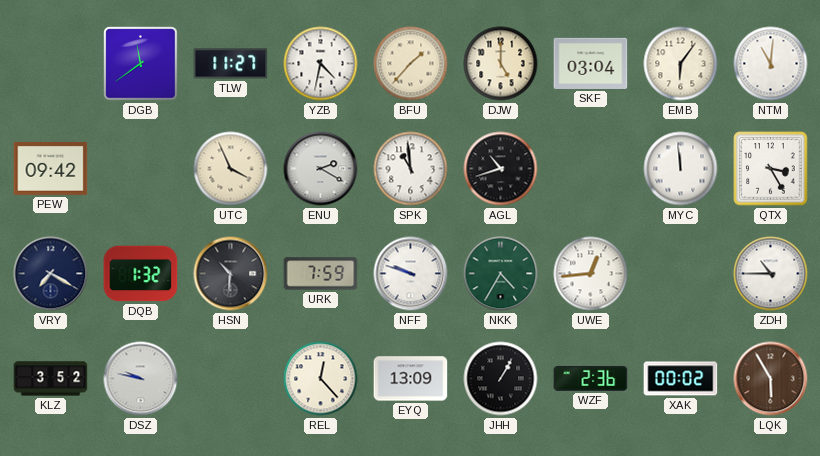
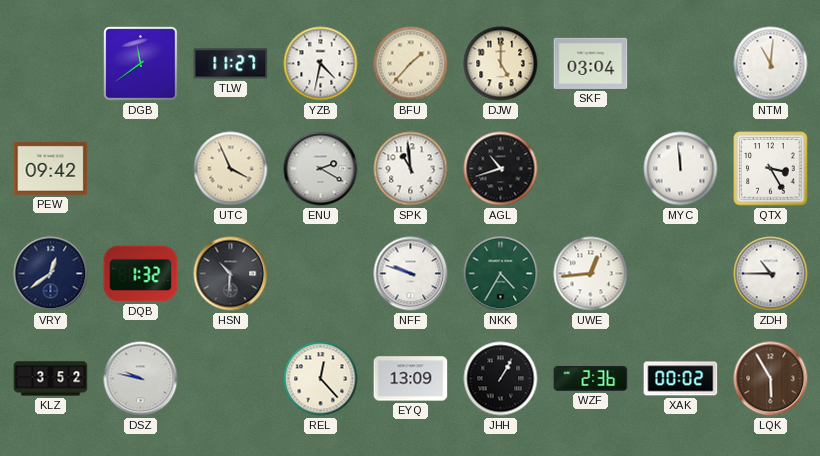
EMB: 6:06 -> none
VRY: 7:20 -> 12:39
URK: 7:59 -> none
